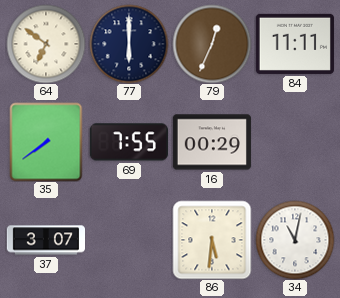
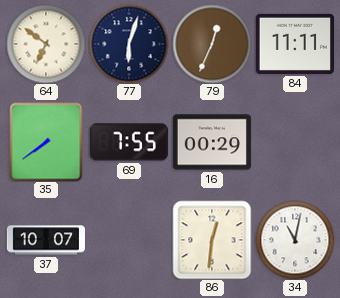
77: 6:00 -> 6:03
37: 3:07 -> 10:07
86: 5:31 -> 12:31
